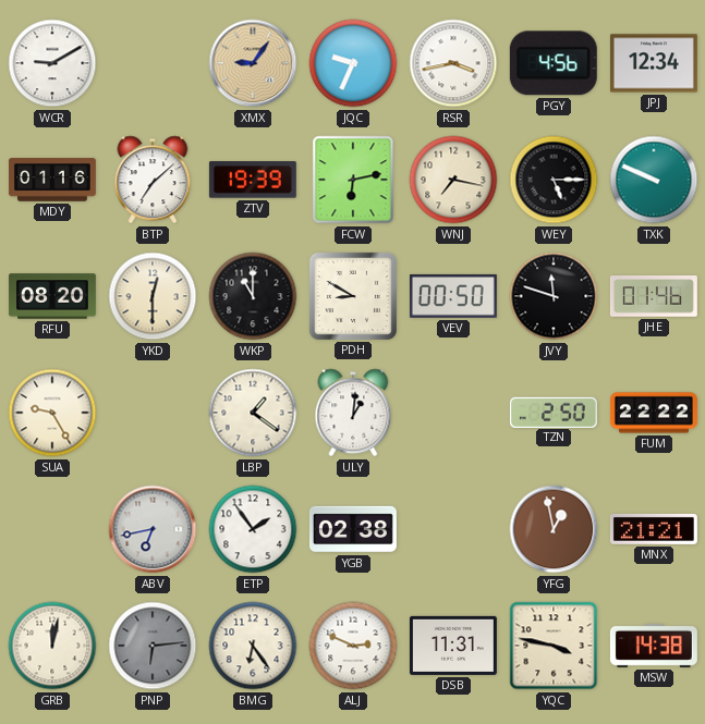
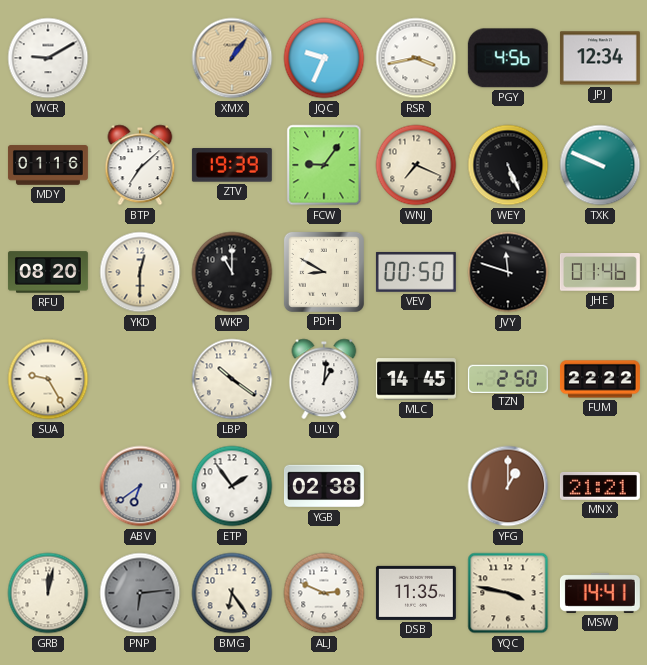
XMX: 9:06 -> 1:06
FCW: 6:13 -> 9:06
WNJ: 7:17 -> 7:19
WEY: 5:15 -> 5:26
LBP: 1:21 -> 10:21
MLC: none -> 14:45
ABV: 6:43 -> 6:39
YFG: 12:58 -> 1:00
DSB: 11:31 -> 11:35
MSW: 14:38 -> 14:41
